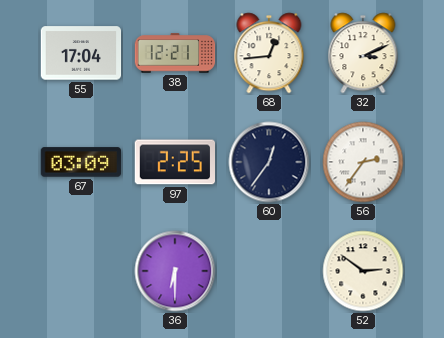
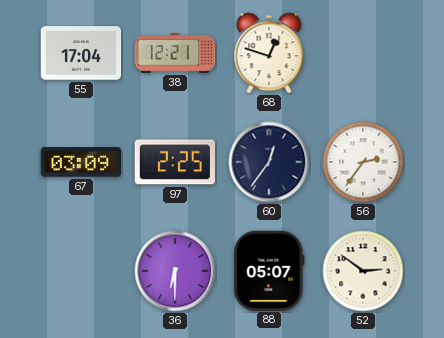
68: 12:44 -> 12:48
32: 3:11 -> none
88: none -> 05:07
